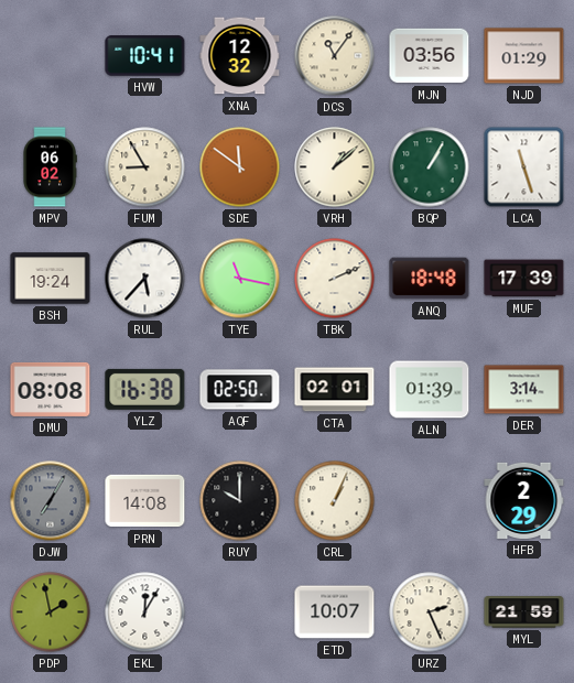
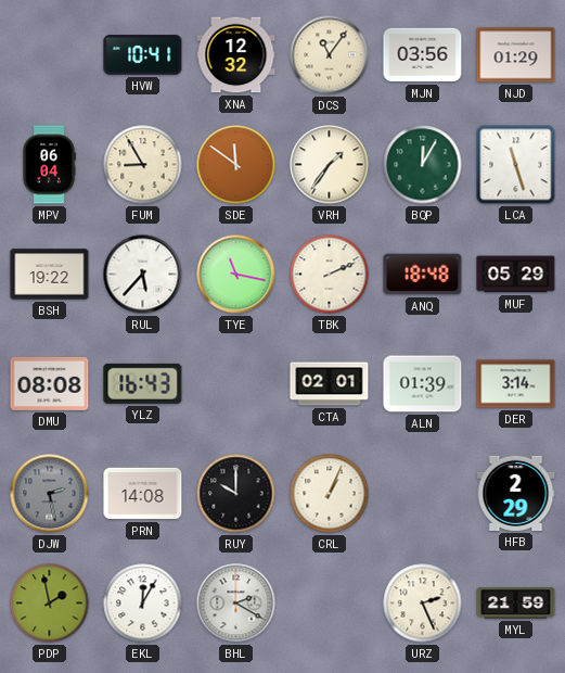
MPV: 06:02 -> 06:04
VRH: 1:08 -> 1:36
BQP: 1:05 -> 12:05
BSH: 19:24 -> 19:22
MUF: 17:39 -> 05:29
YLZ: 16:38 -> 16:43
AQF: 02:50 -> none
DJW: 7:05 -> 2:28
BHL: none -> 2:20
ETD: 10:07 -> none
